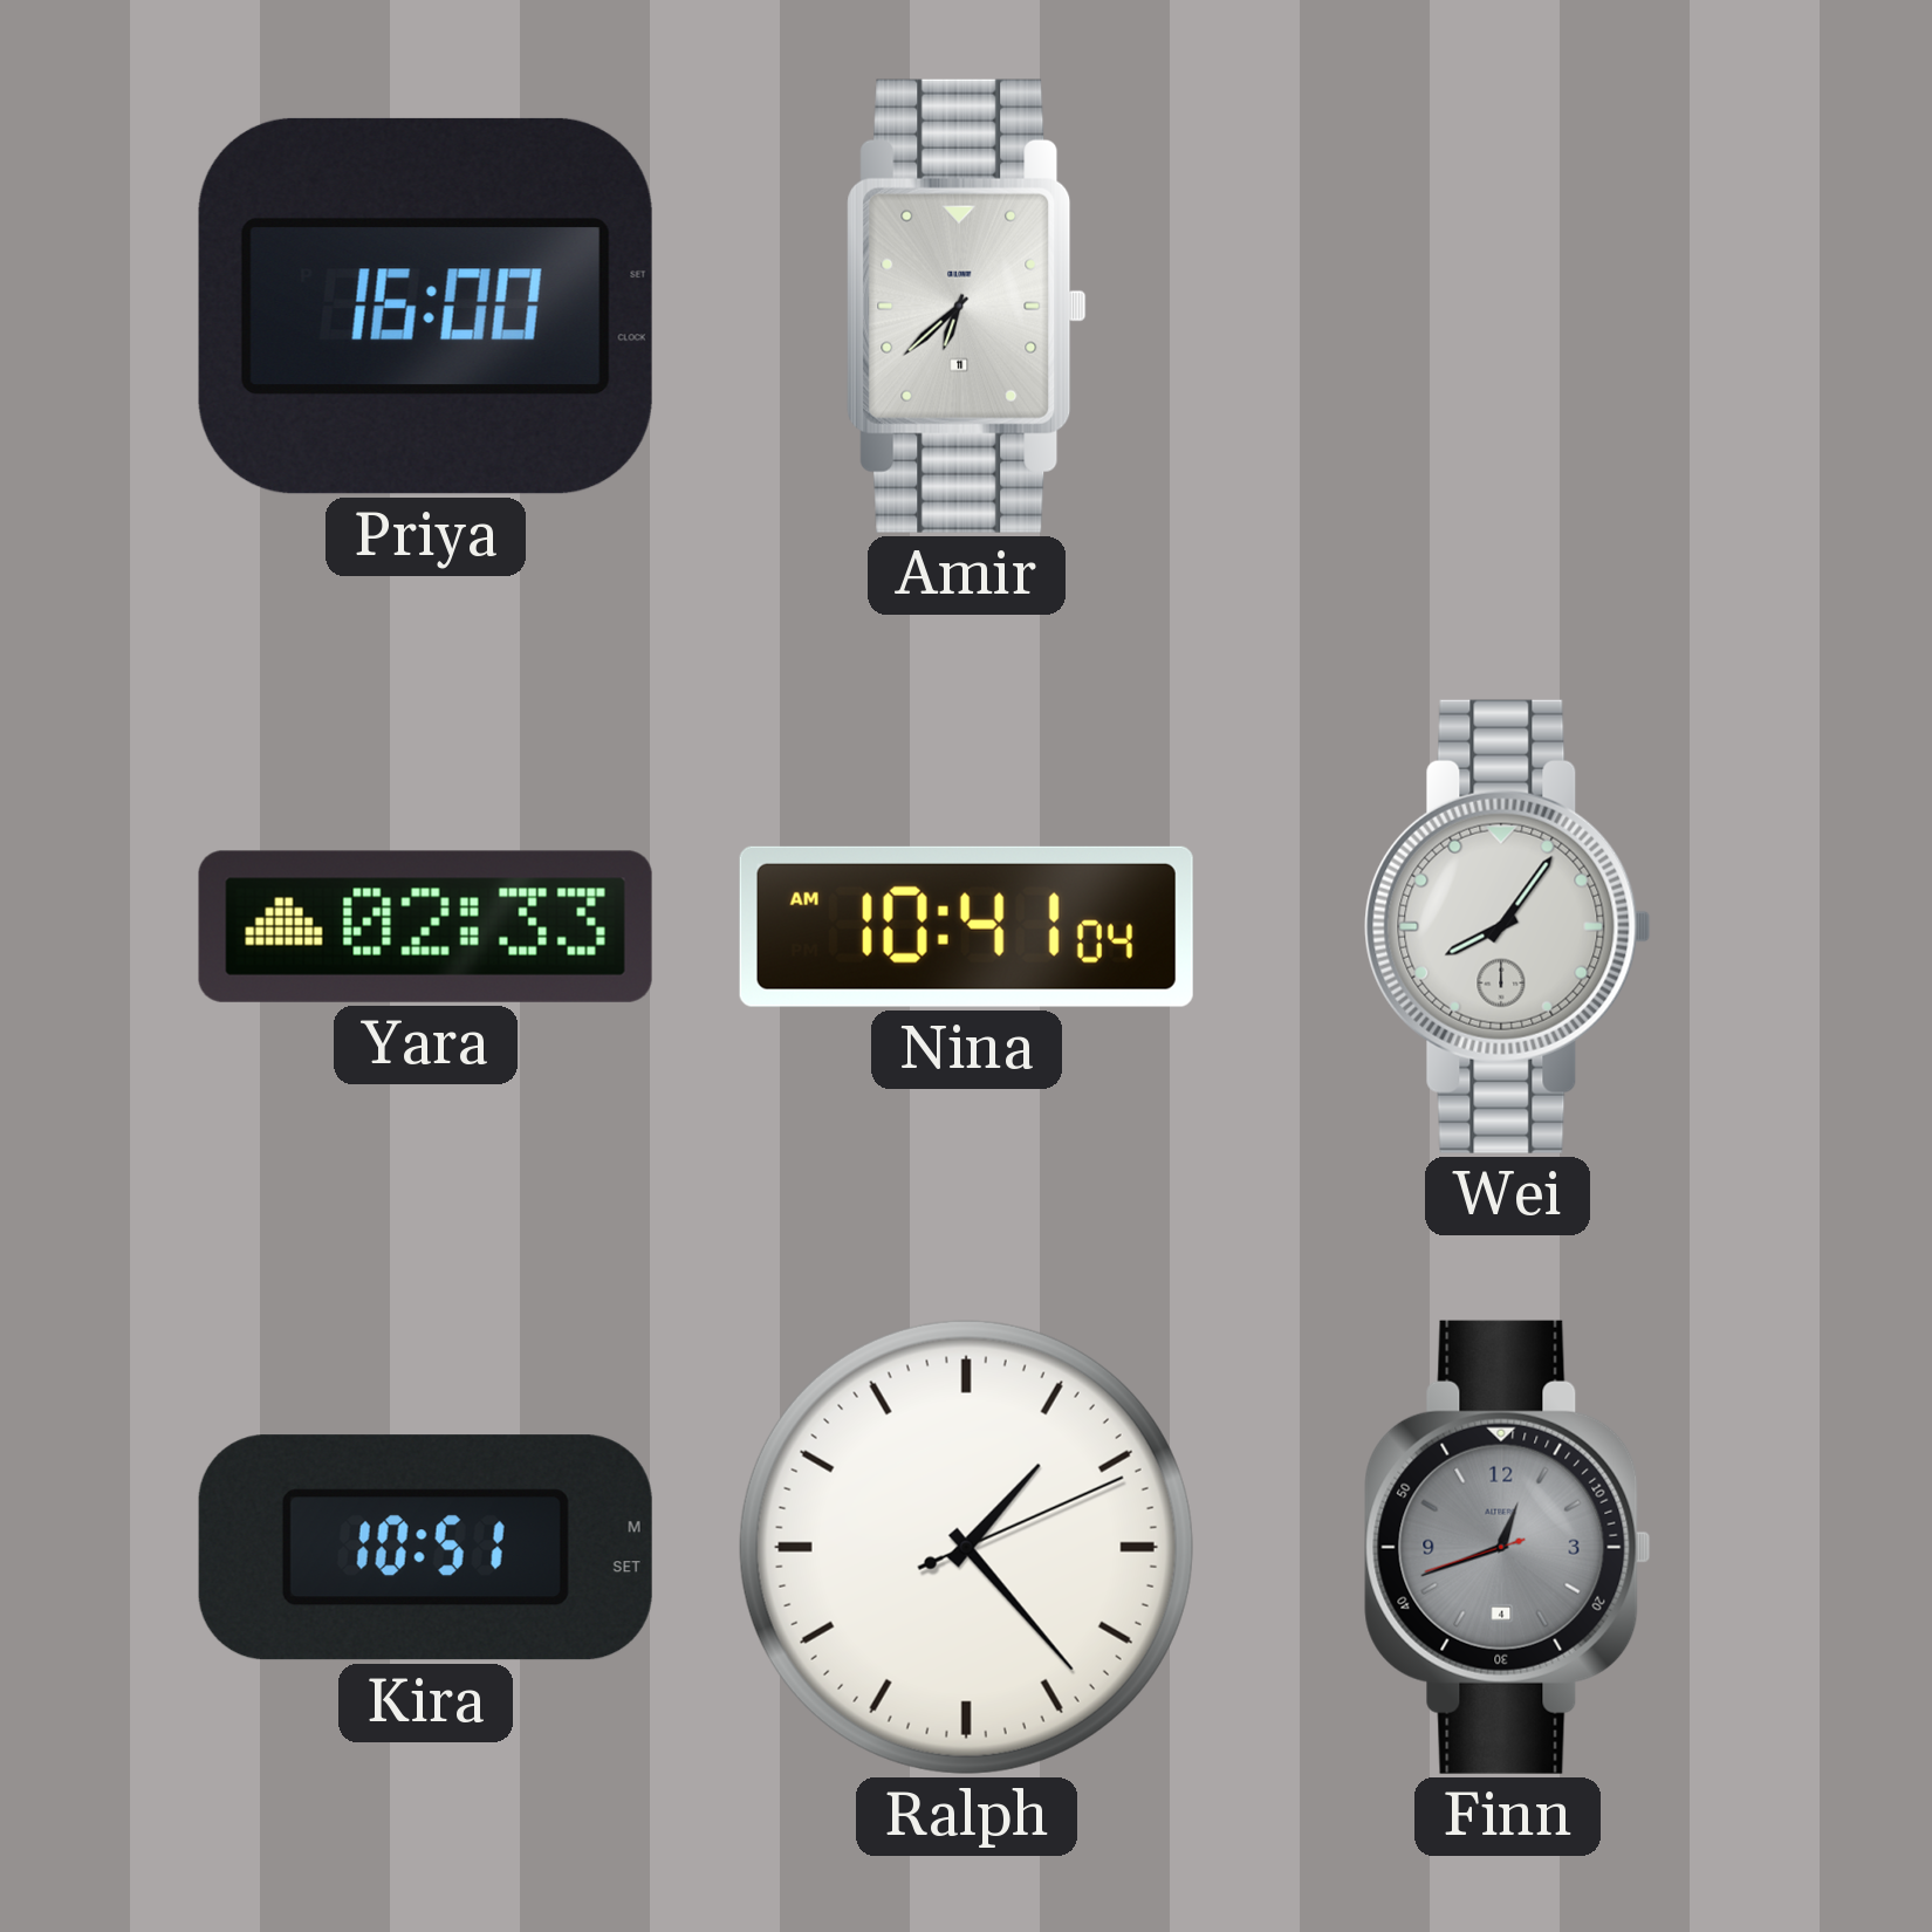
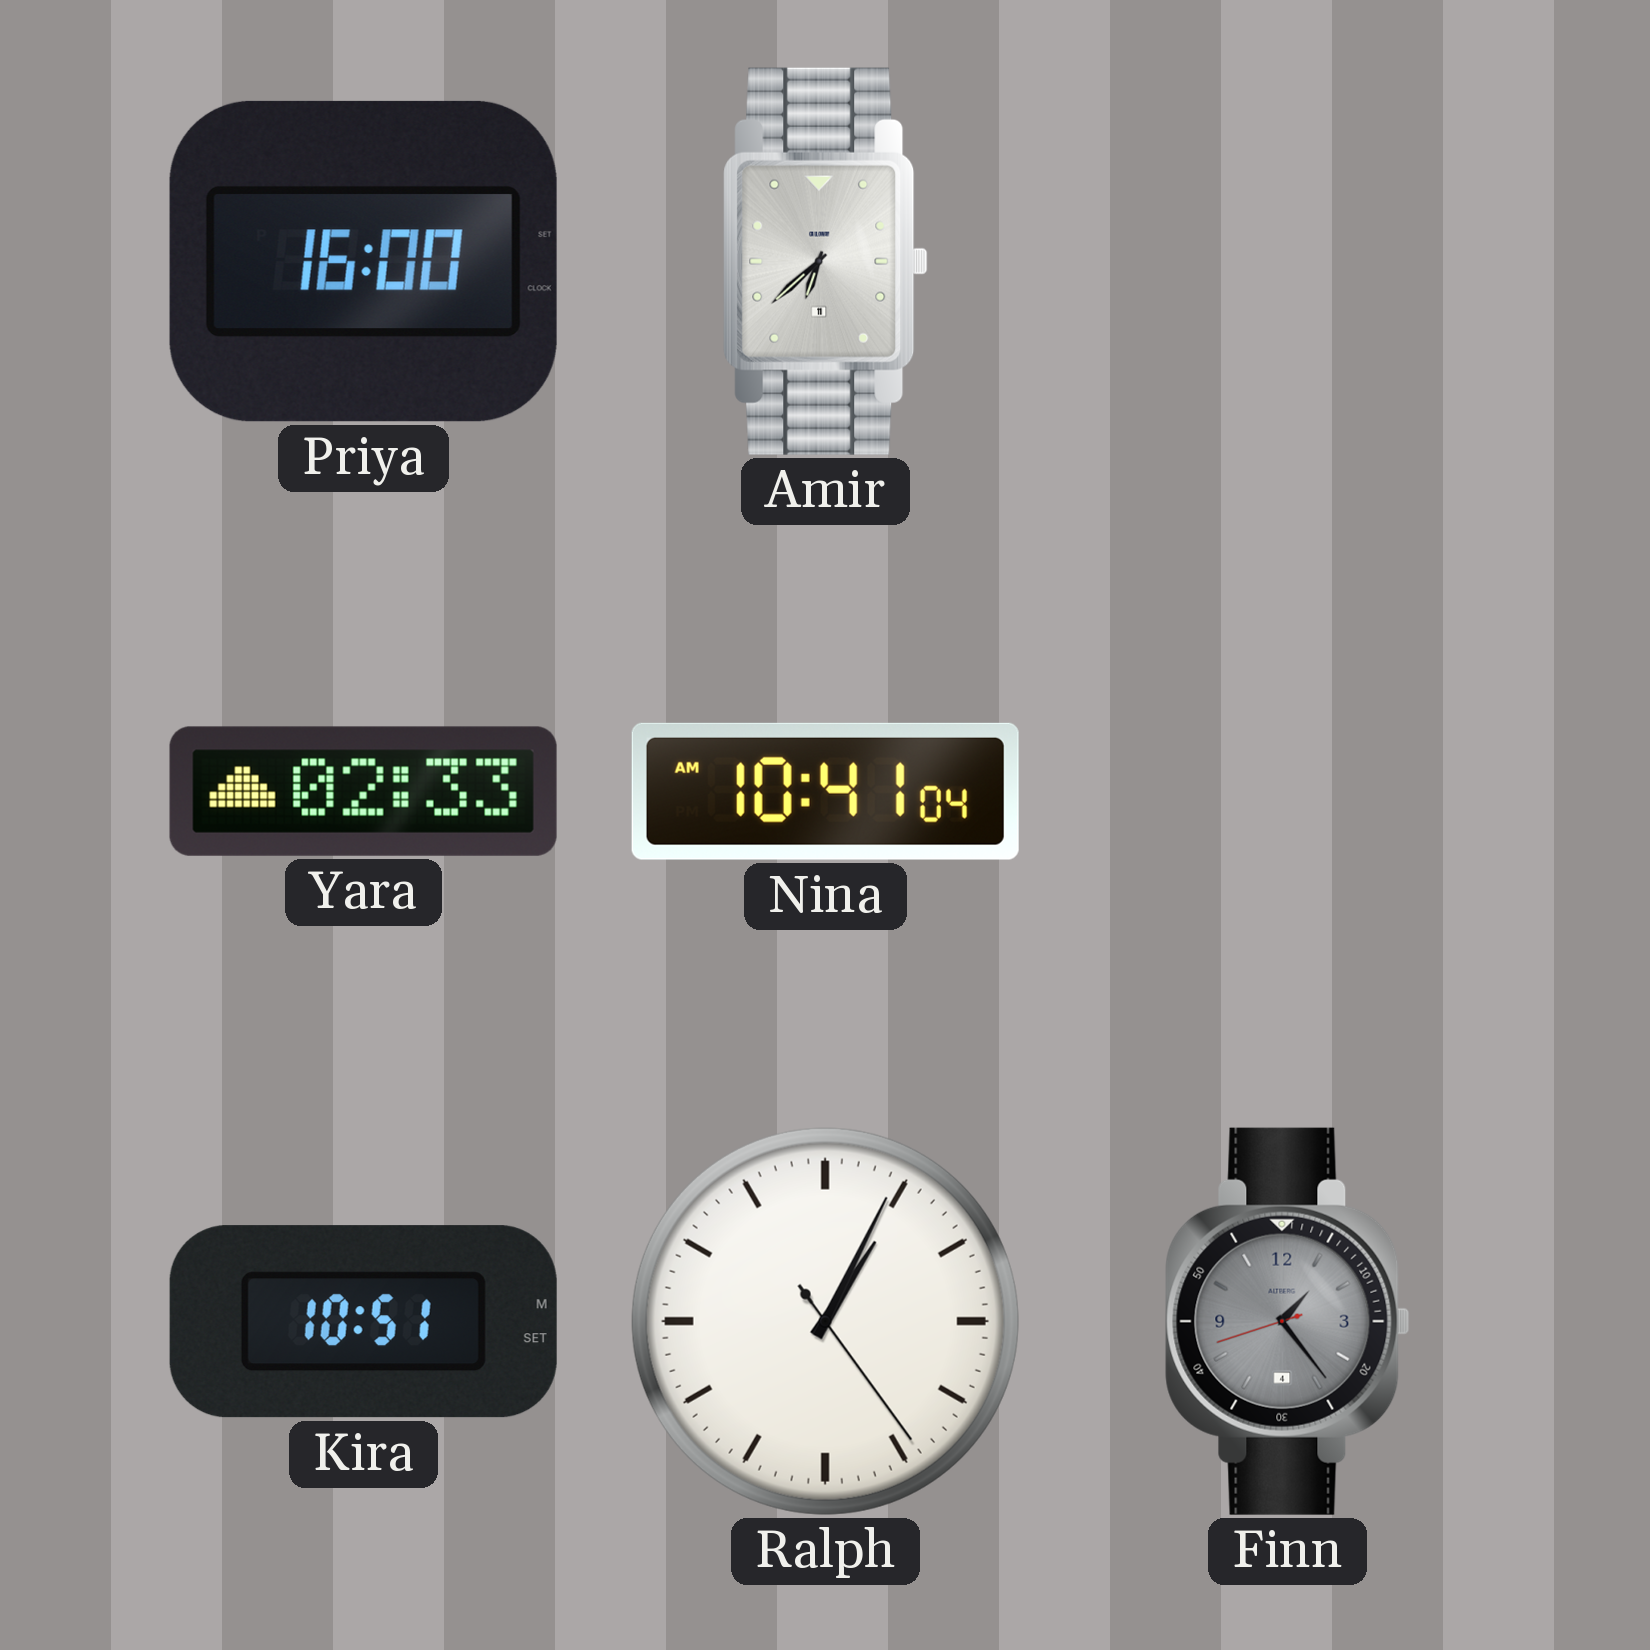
Wei: 8:06 -> none
Ralph: 1:23 -> 1:04
Finn: 12:41 -> 1:23
